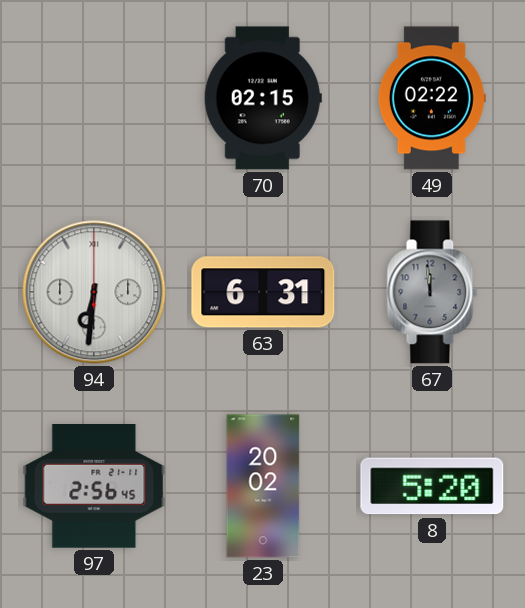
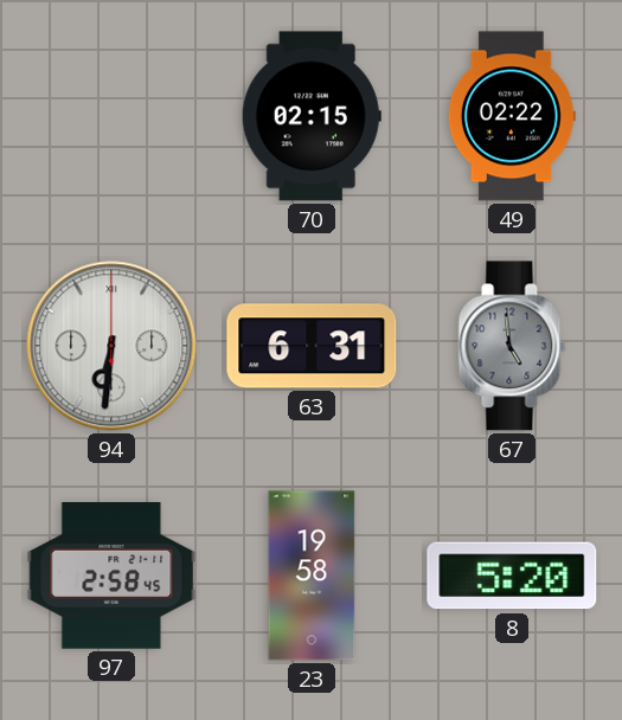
67: 11:59 -> 4:59
97: 2:56 -> 2:58
23: 20:02 -> 19:58
